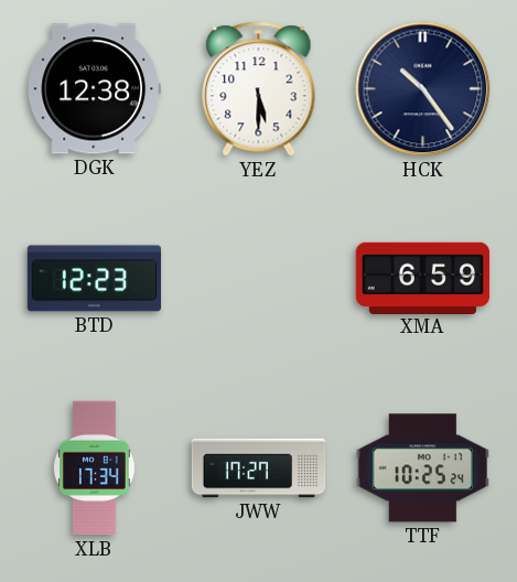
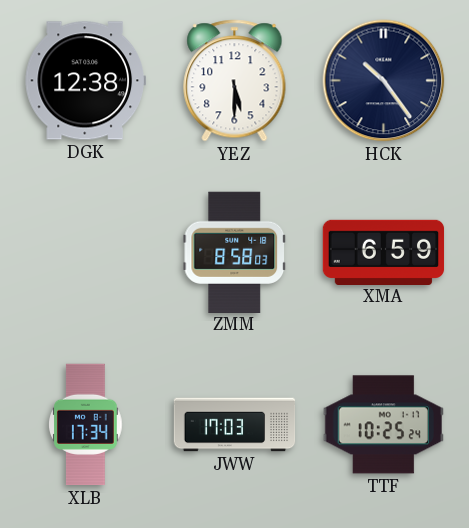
BTD: 12:23 -> none
ZMM: none -> 8:58
JWW: 17:27 -> 17:03
